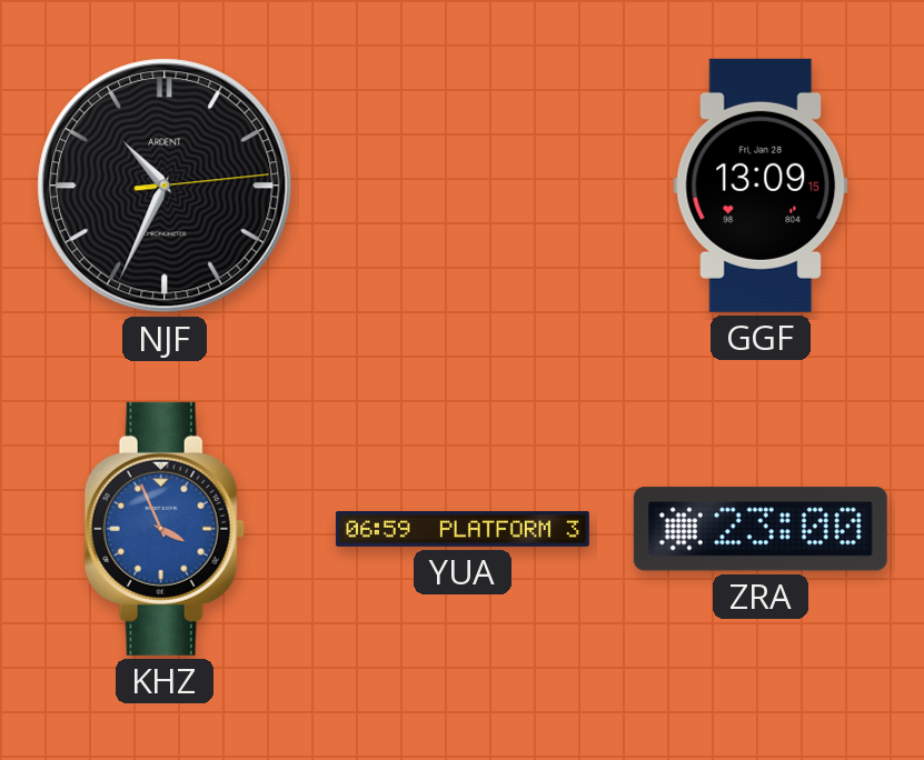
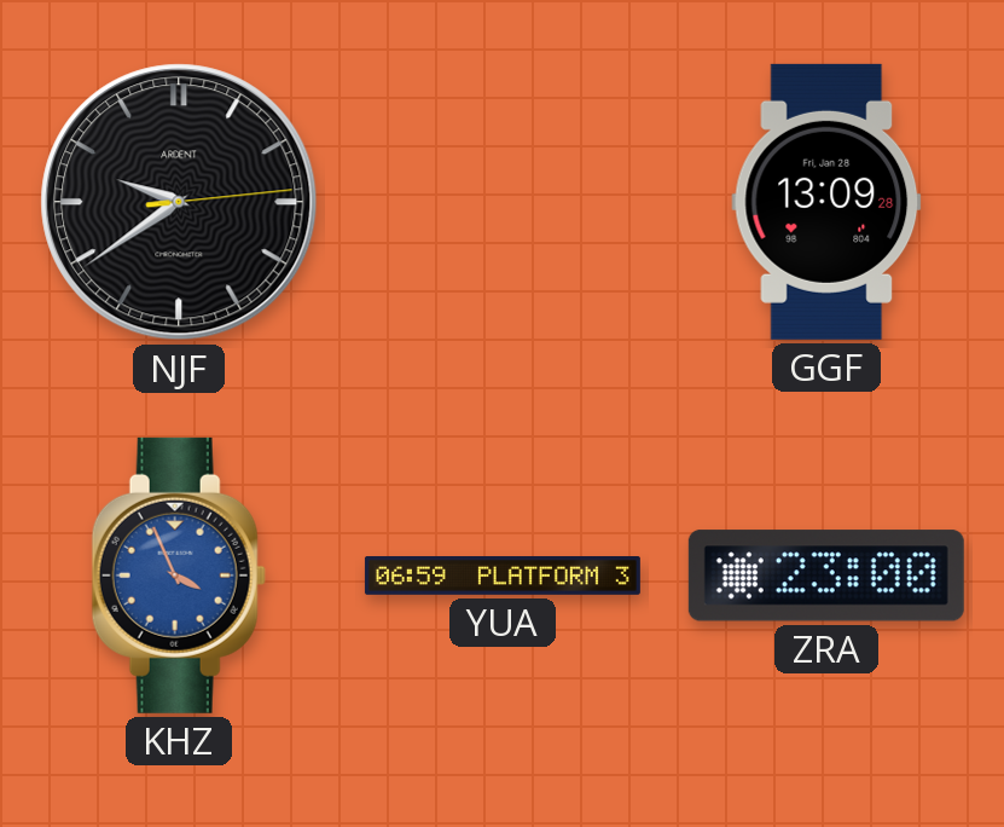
NJF: 10:34 -> 9:39
GGF: 13:09:15 -> 13:09:28
